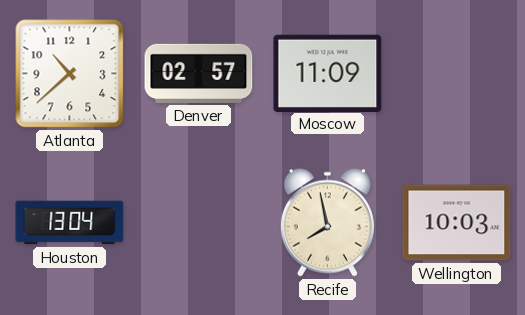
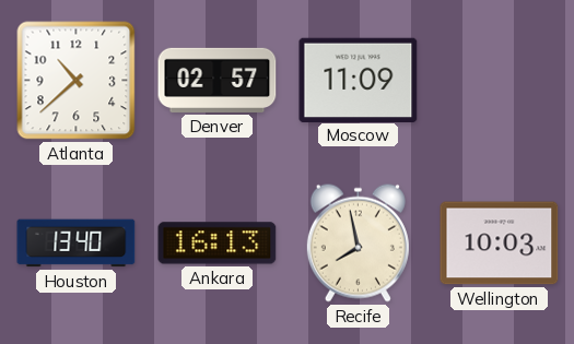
Houston: 13:04 -> 13:40
Ankara: none -> 16:13
